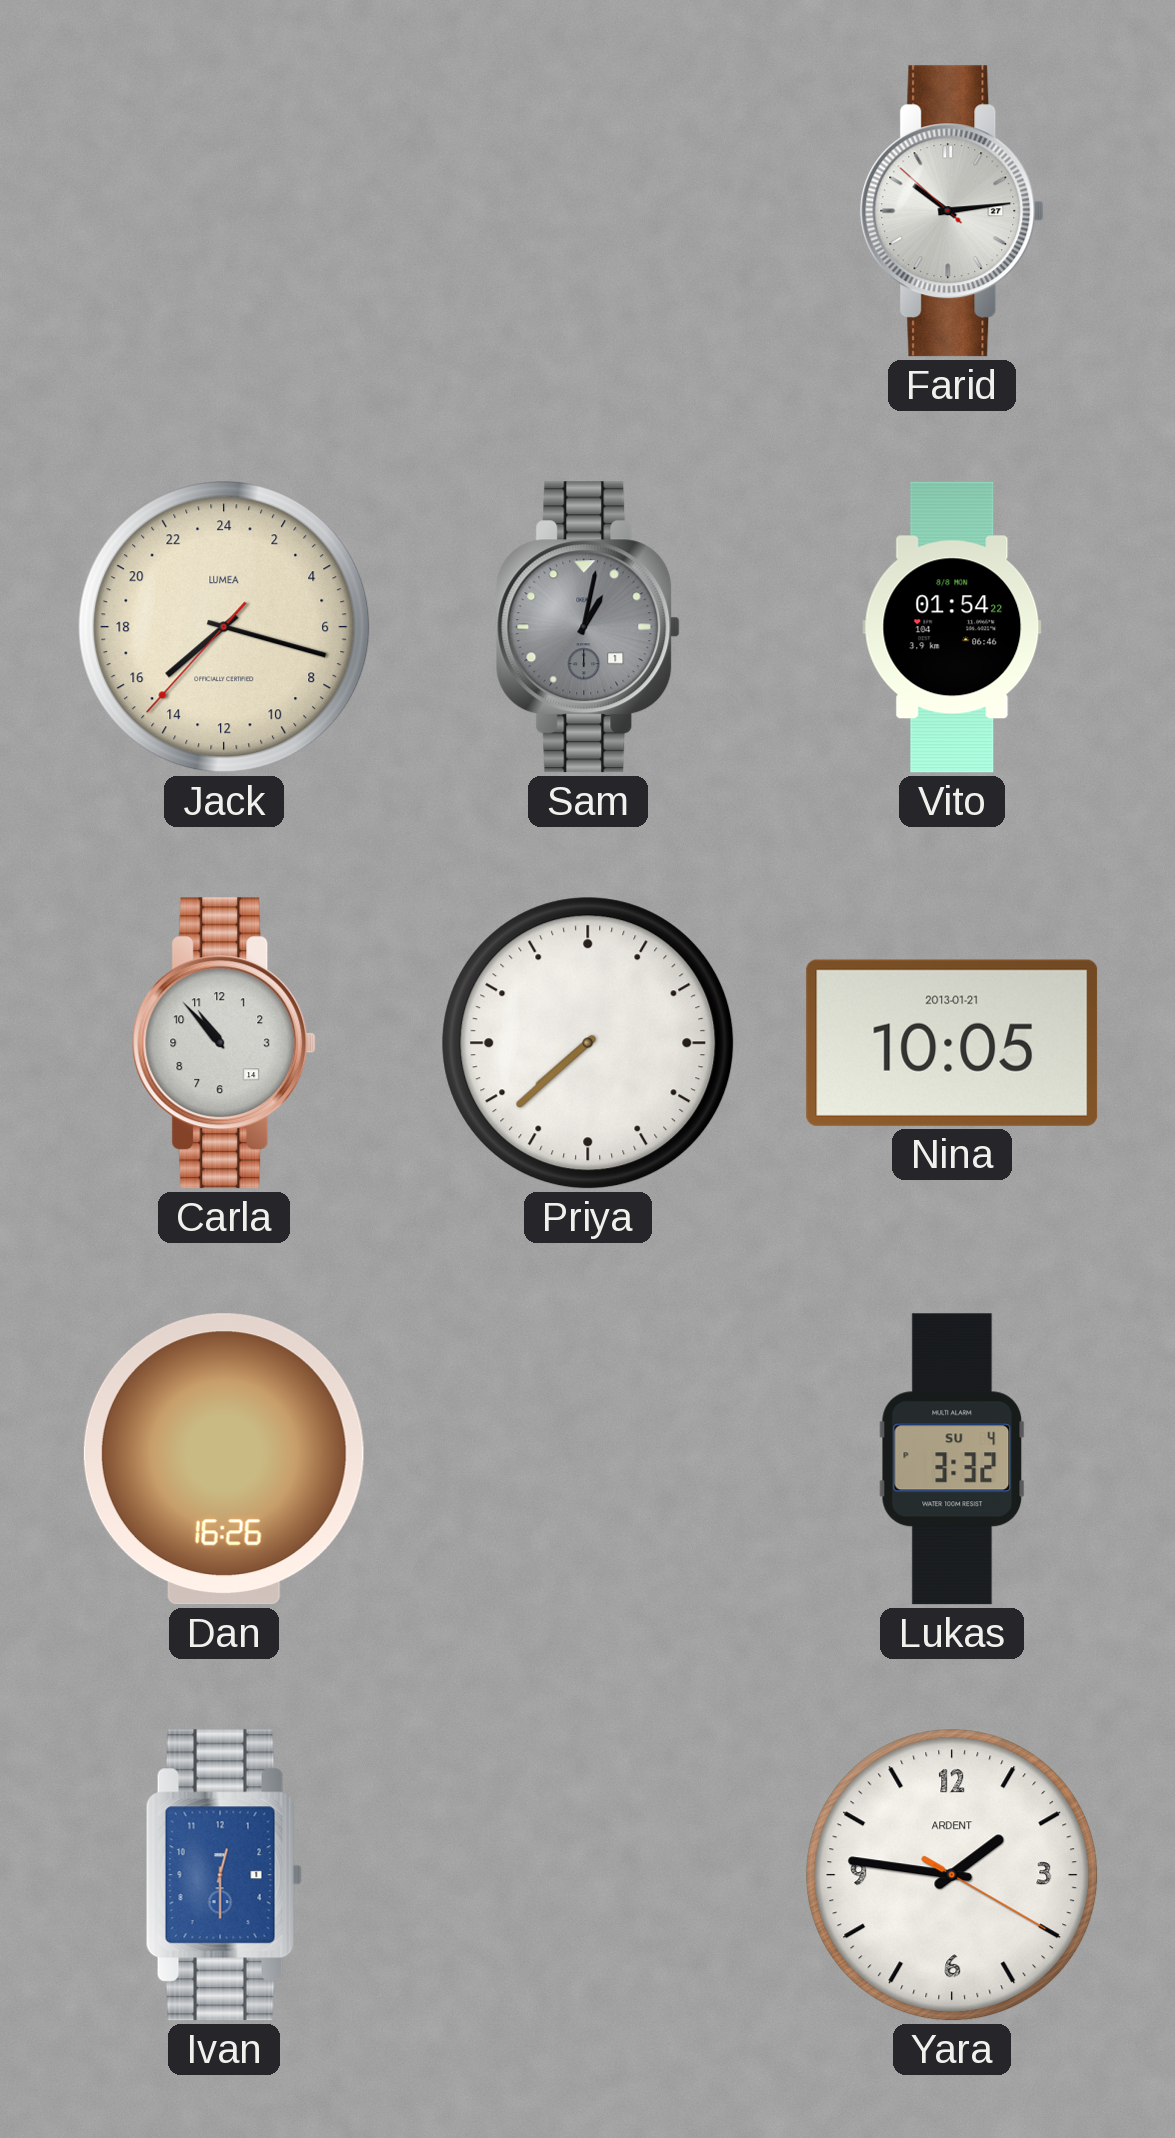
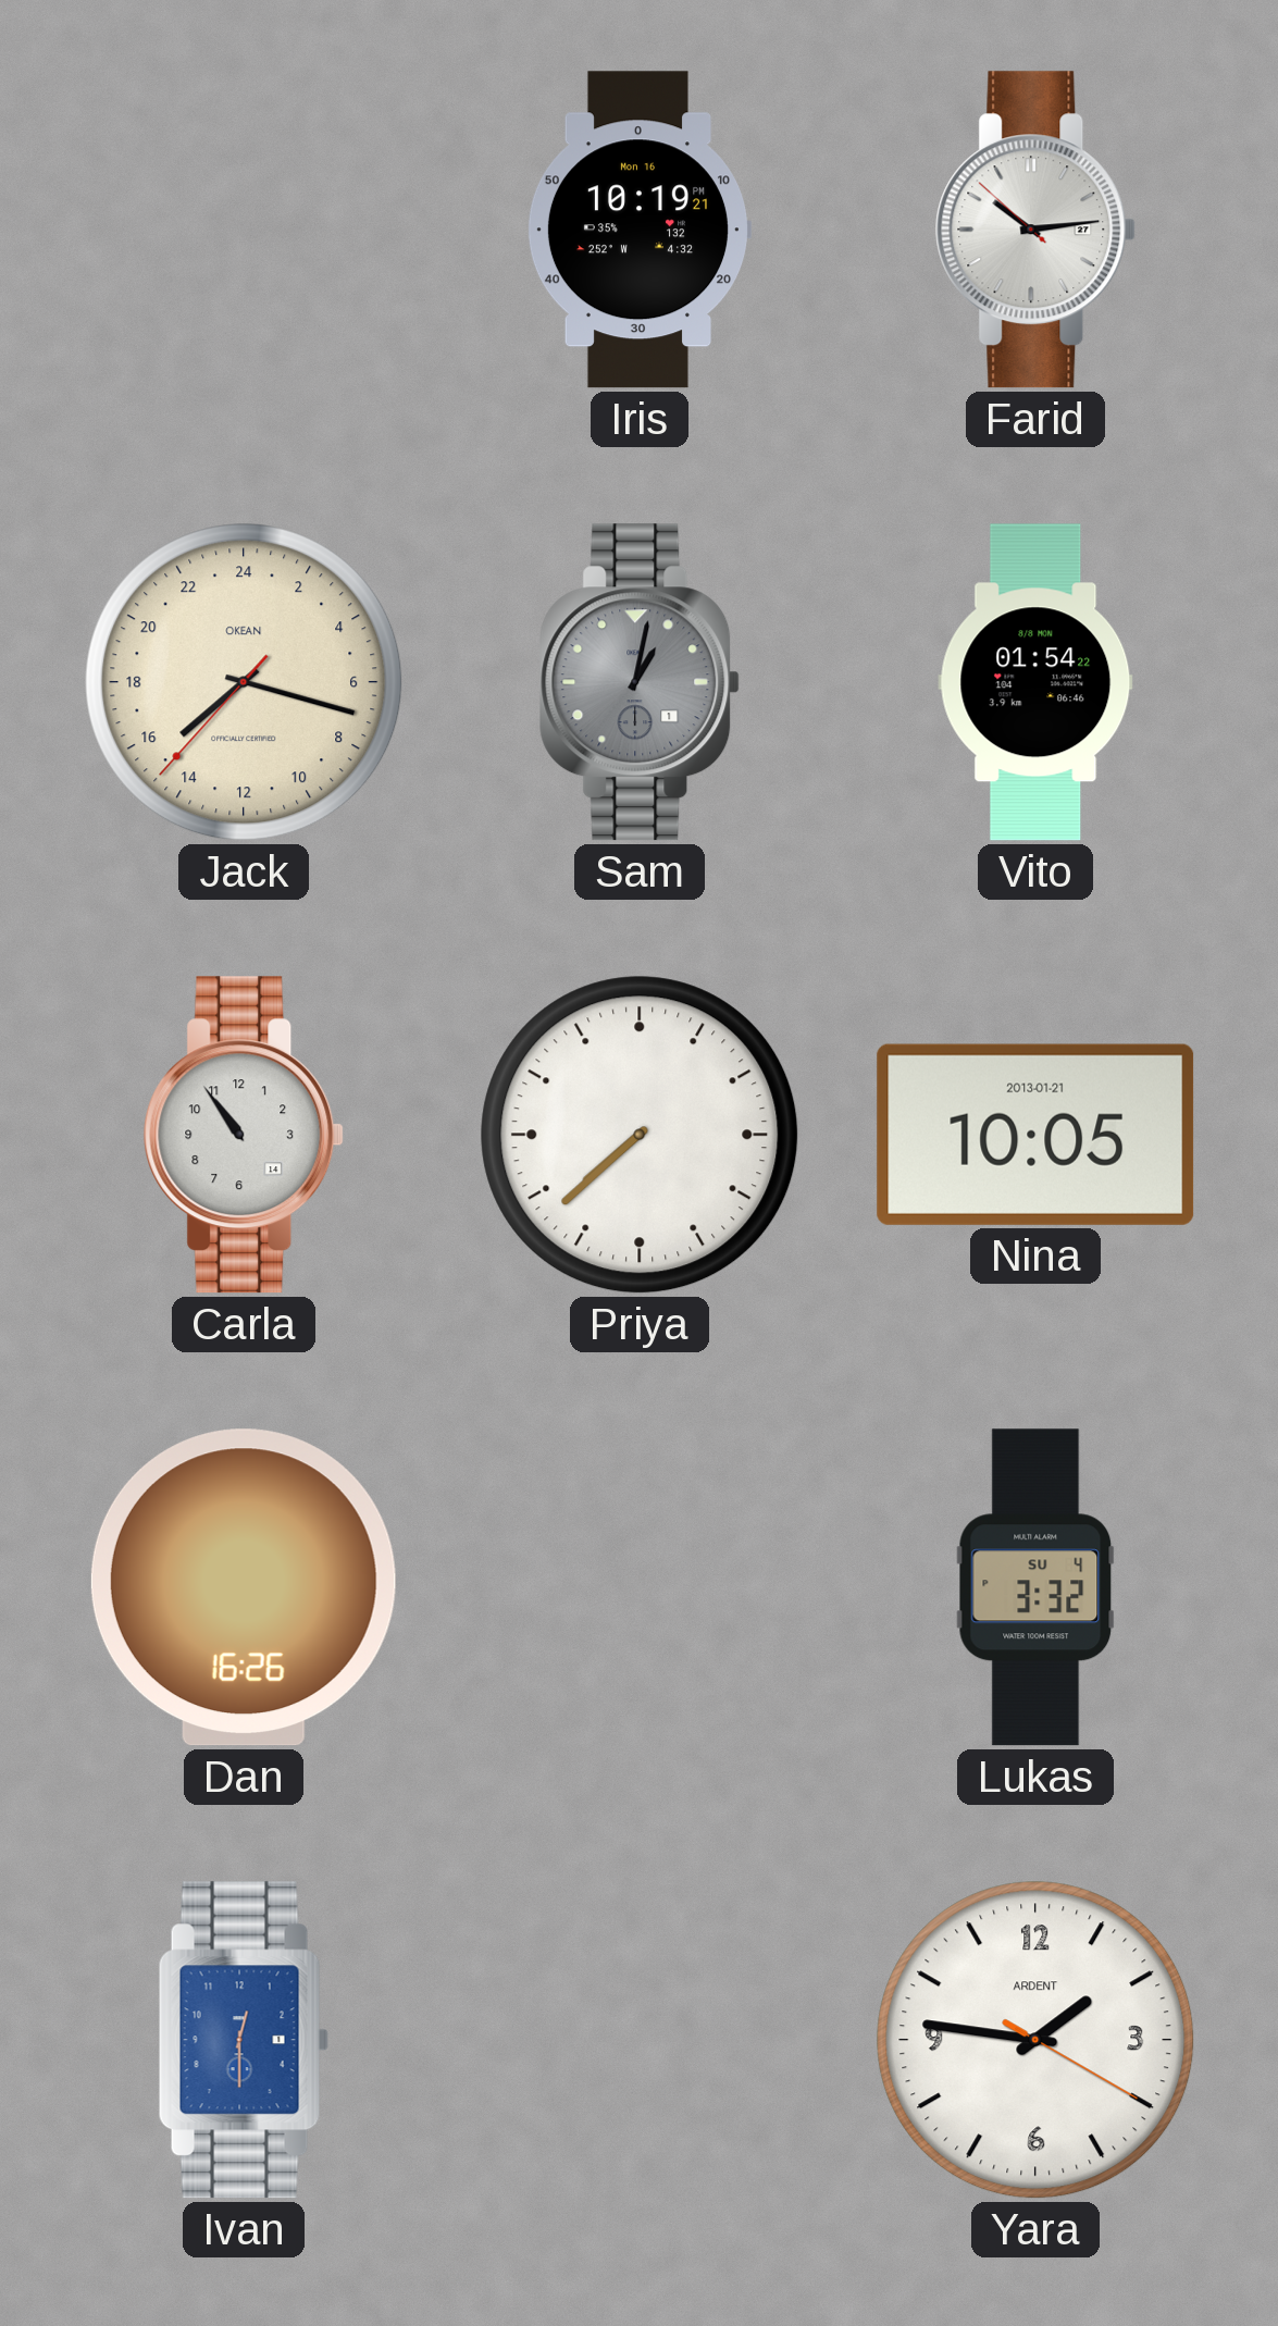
Iris: none -> 10:19
Jack brand: LUMEA -> OKEAN
Carla: 10:53 -> 10:54
